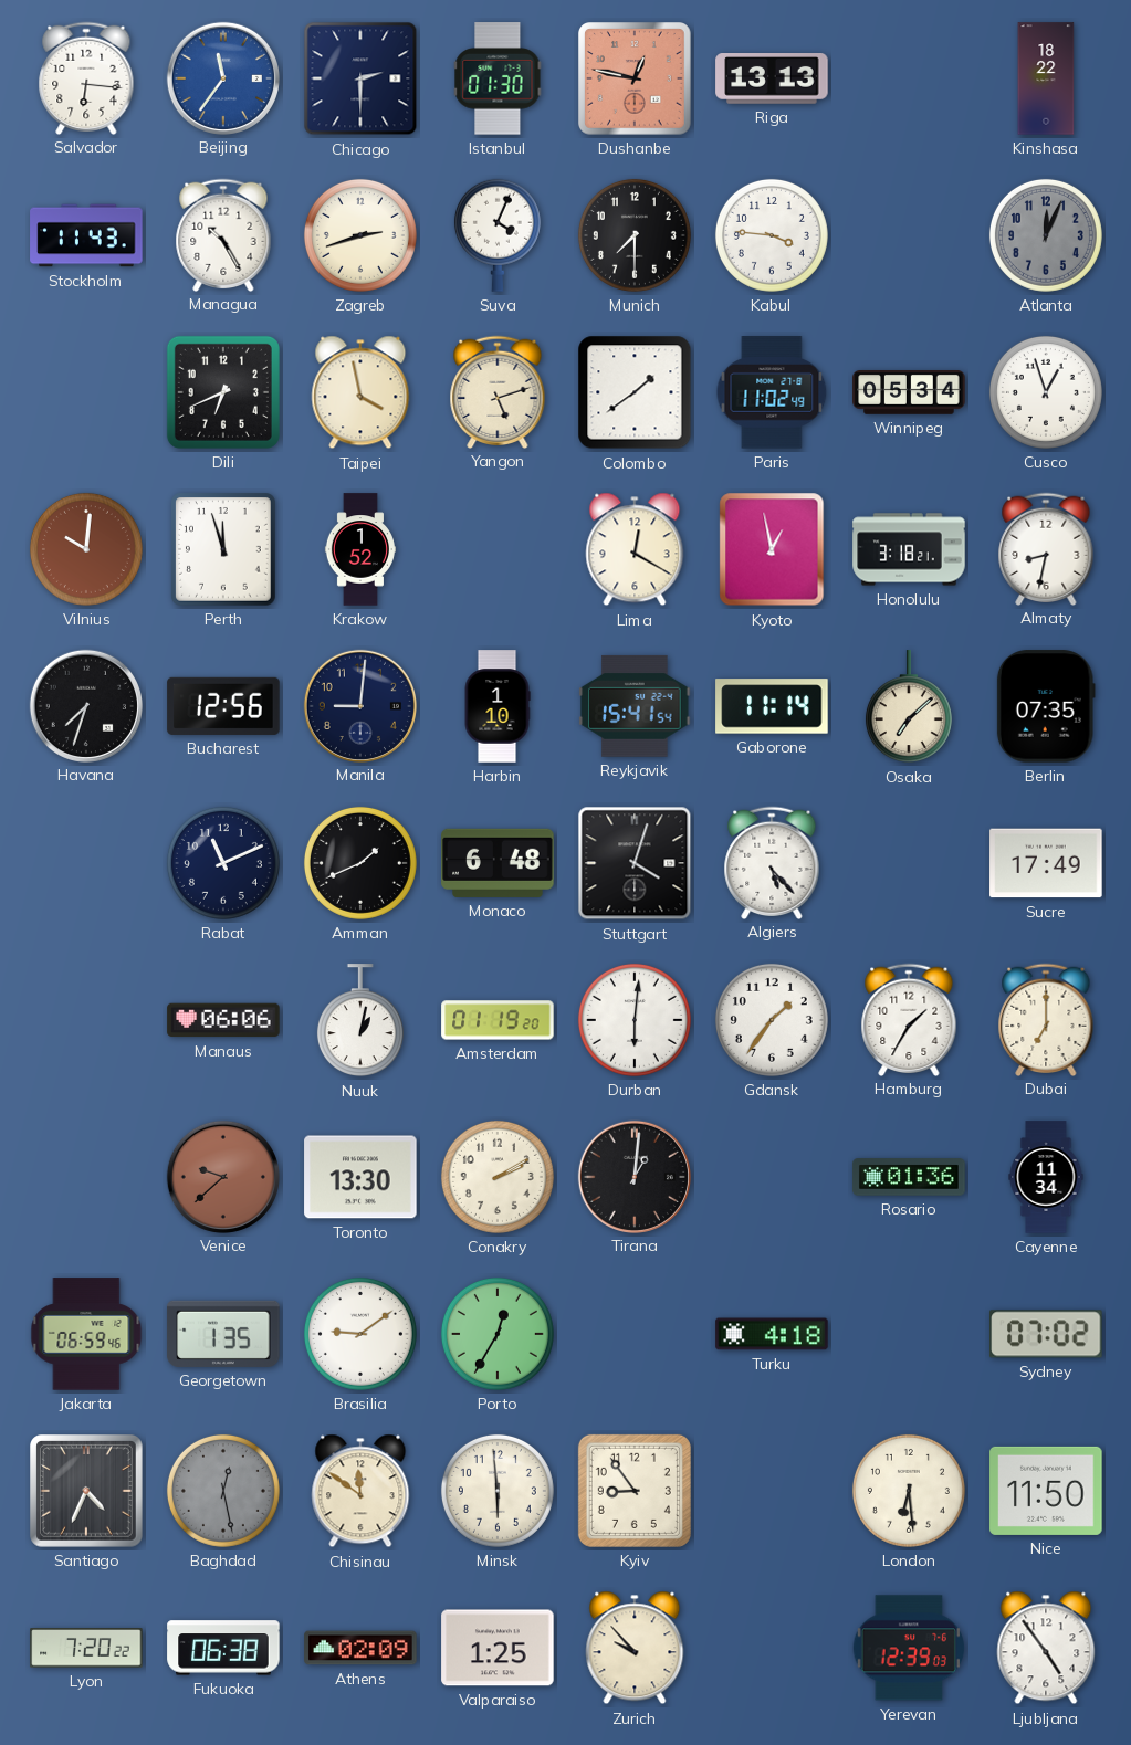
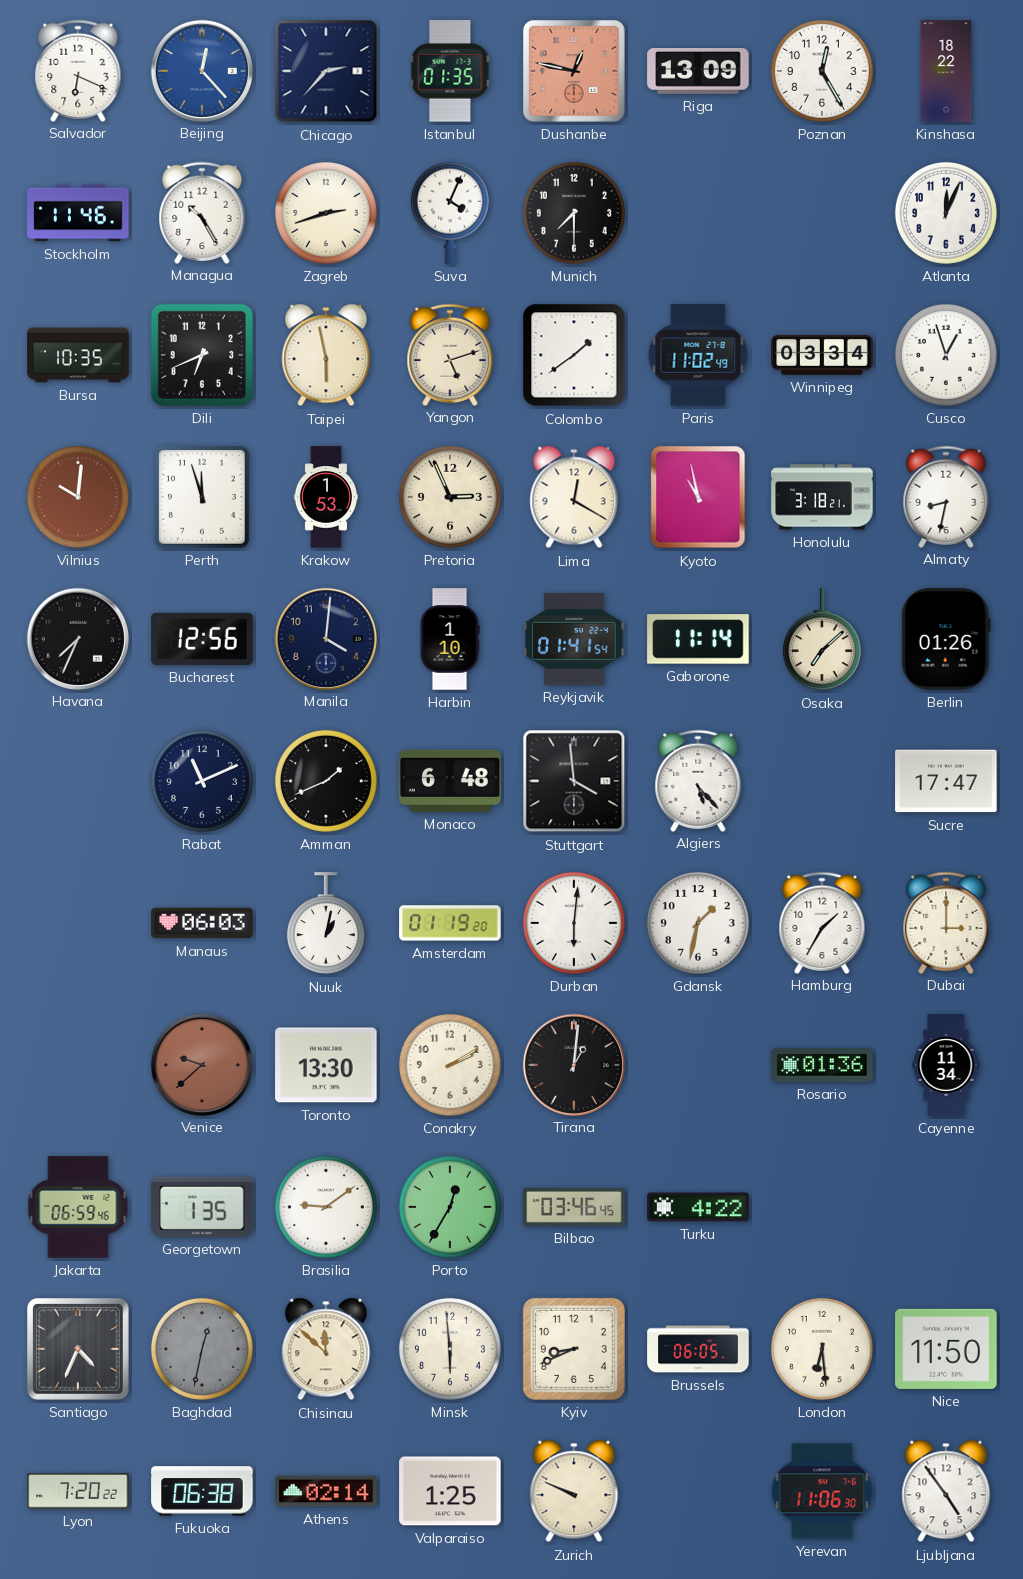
Salvador: 6:16 -> 6:19
Beijing: 11:36 -> 12:23
Chicago: 2:30 -> 2:37
Istanbul: 01:30 -> 01:35
Riga: 13:13 -> 13:09
Poznan: none -> 12:25
Stockholm: 11:43 -> 11:46
Kabul: 3:46 -> none
Atlanta dial: grey -> white
Bursa: none -> 10:35
Taipei: 3:58 -> 5:58
Winnipeg: 05:34 -> 03:34
Krakow: 1:52 -> 1:53
Pretoria: none -> 2:56
Kyoto: 12:58 -> 10:58
Havana: 7:33 -> 7:34
Manila: 9:01 -> 4:01
Reykjavik: 15:41 -> 01:41
Berlin: 07:35 -> 01:26
Stuttgart: 4:03 -> 3:59
Sucre: 17:49 -> 17:47
Manaus: 06:06 -> 06:03
Gdansk: 1:36 -> 1:32
Dubai: 7:00 -> 3:00
Bilbao: none -> 03:46
Turku: 4:18 -> 4:22
Sydney: 07:02 -> none
Baghdad: 12:28 -> 12:32
Chisinau: 11:51 -> 11:52
Kyiv: 8:54 -> 8:41
Brussels: none -> 06:05
Athens: 02:09 -> 02:14
Zurich: 9:53 -> 9:49
Yerevan: 12:39 -> 11:06
